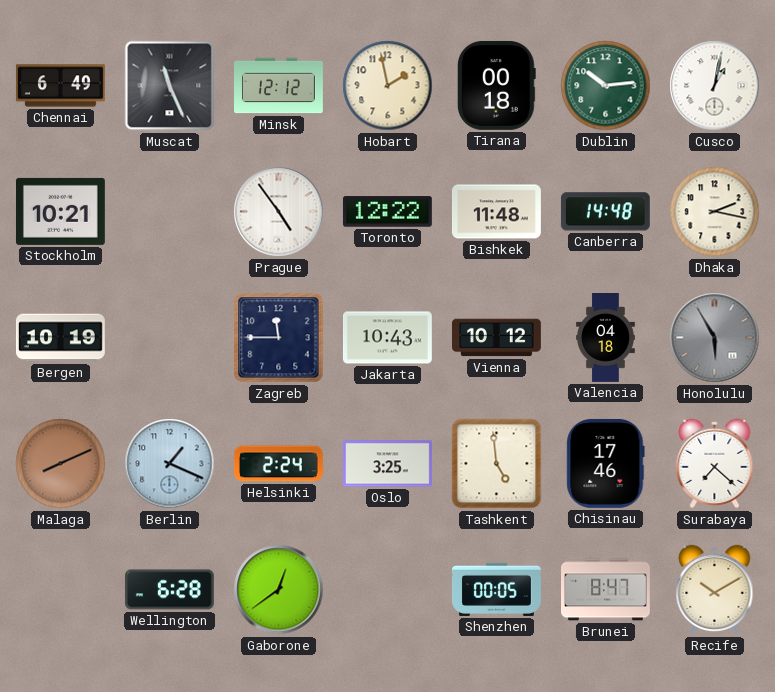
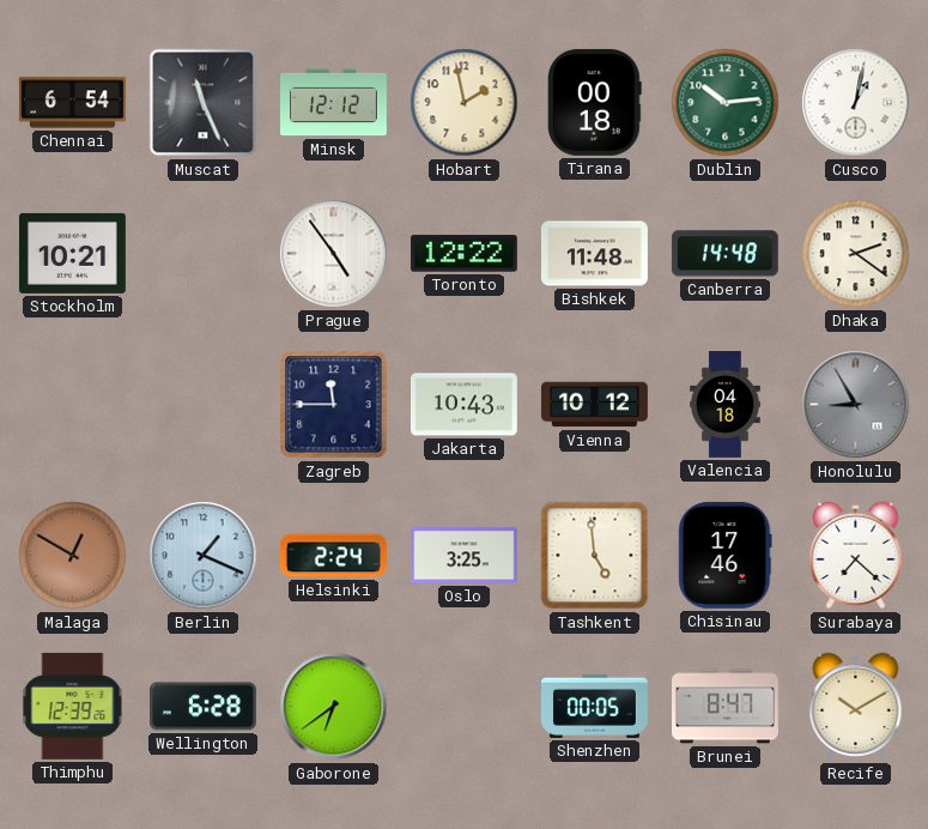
Chennai: 6:49 -> 6:54
Dhaka: 2:17 -> 2:21
Bergen: 10:19 -> none
Honolulu: 5:55 -> 8:55
Malaga: 8:11 -> 12:50
Thimphu: none -> 12:39
Gaborone: 12:39 -> 6:39
